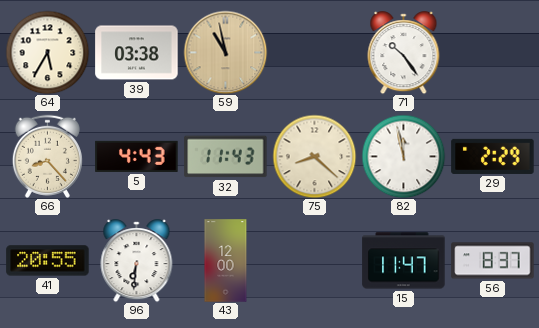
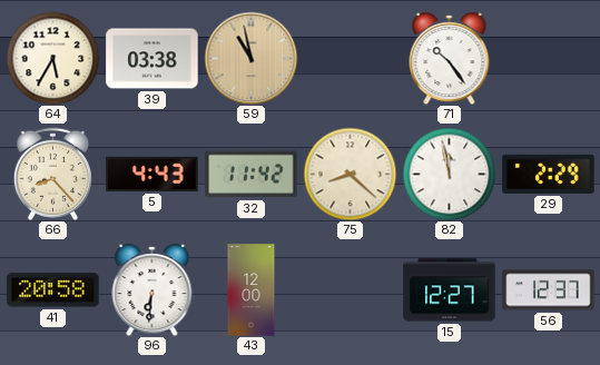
32: 11:43 -> 11:42
41: 20:55 -> 20:58
15: 11:47 -> 12:27
56: 8:37 -> 12:37
